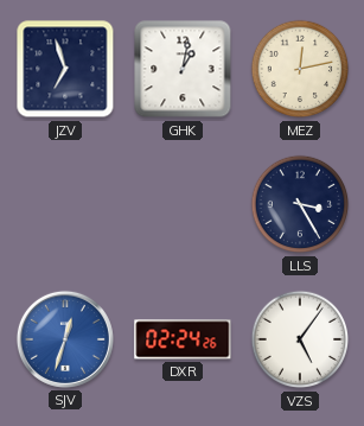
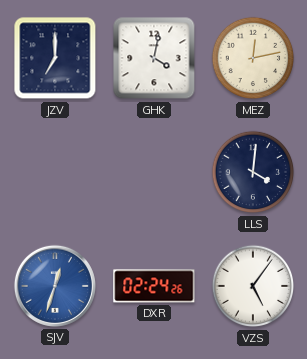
JZV: 6:57 -> 7:00
GHK: 1:02 -> 4:02
LLS: 3:25 -> 4:01
